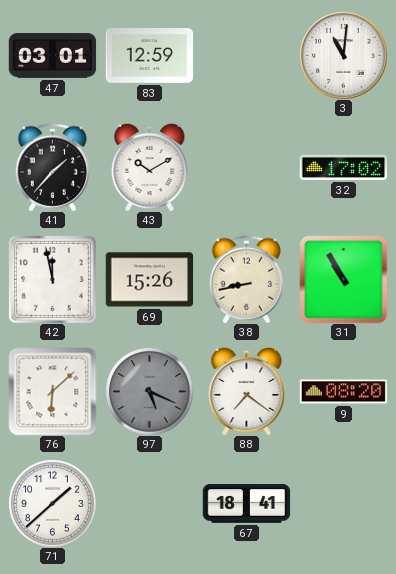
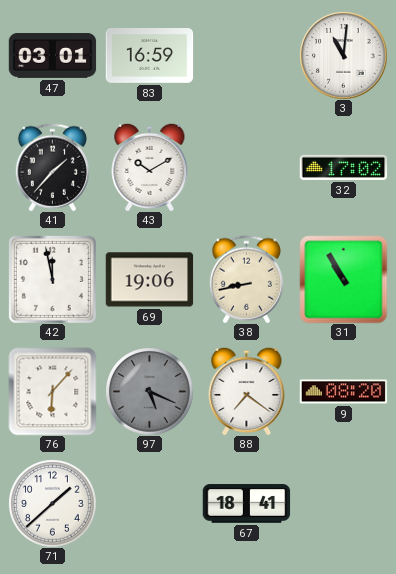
83: 12:59 -> 16:59
69: 15:26 -> 19:06
76: 6:08 -> 6:07
